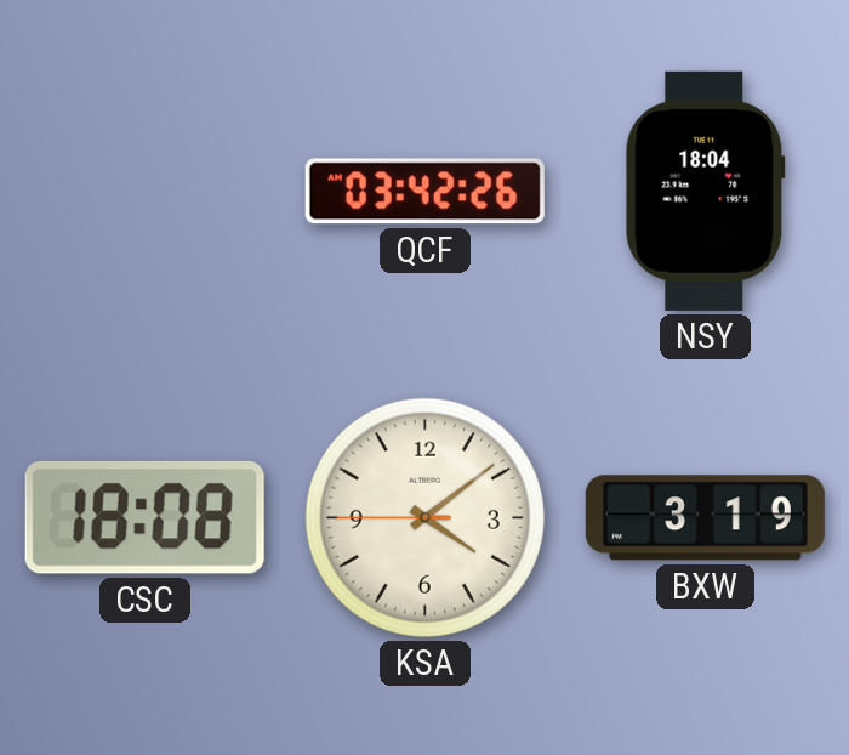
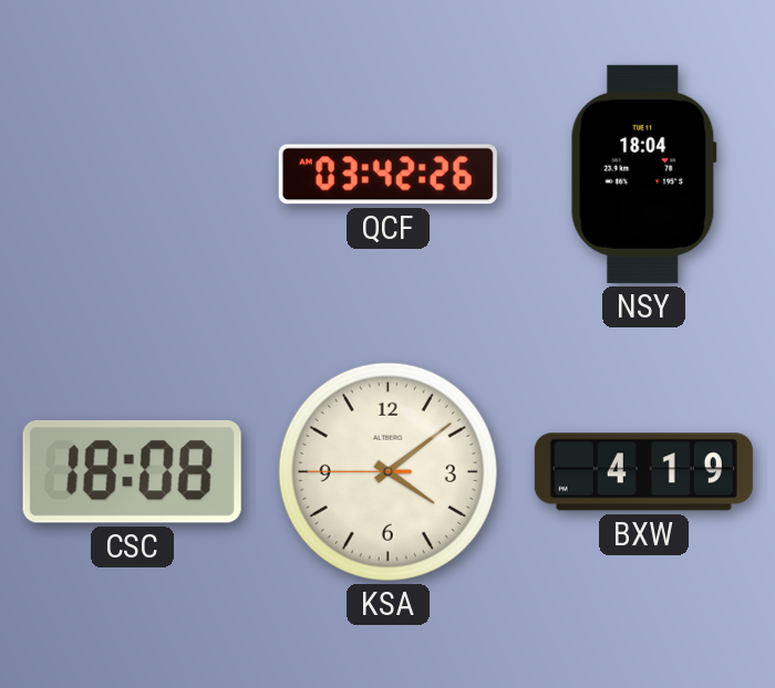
BXW: 3:19 -> 4:19
